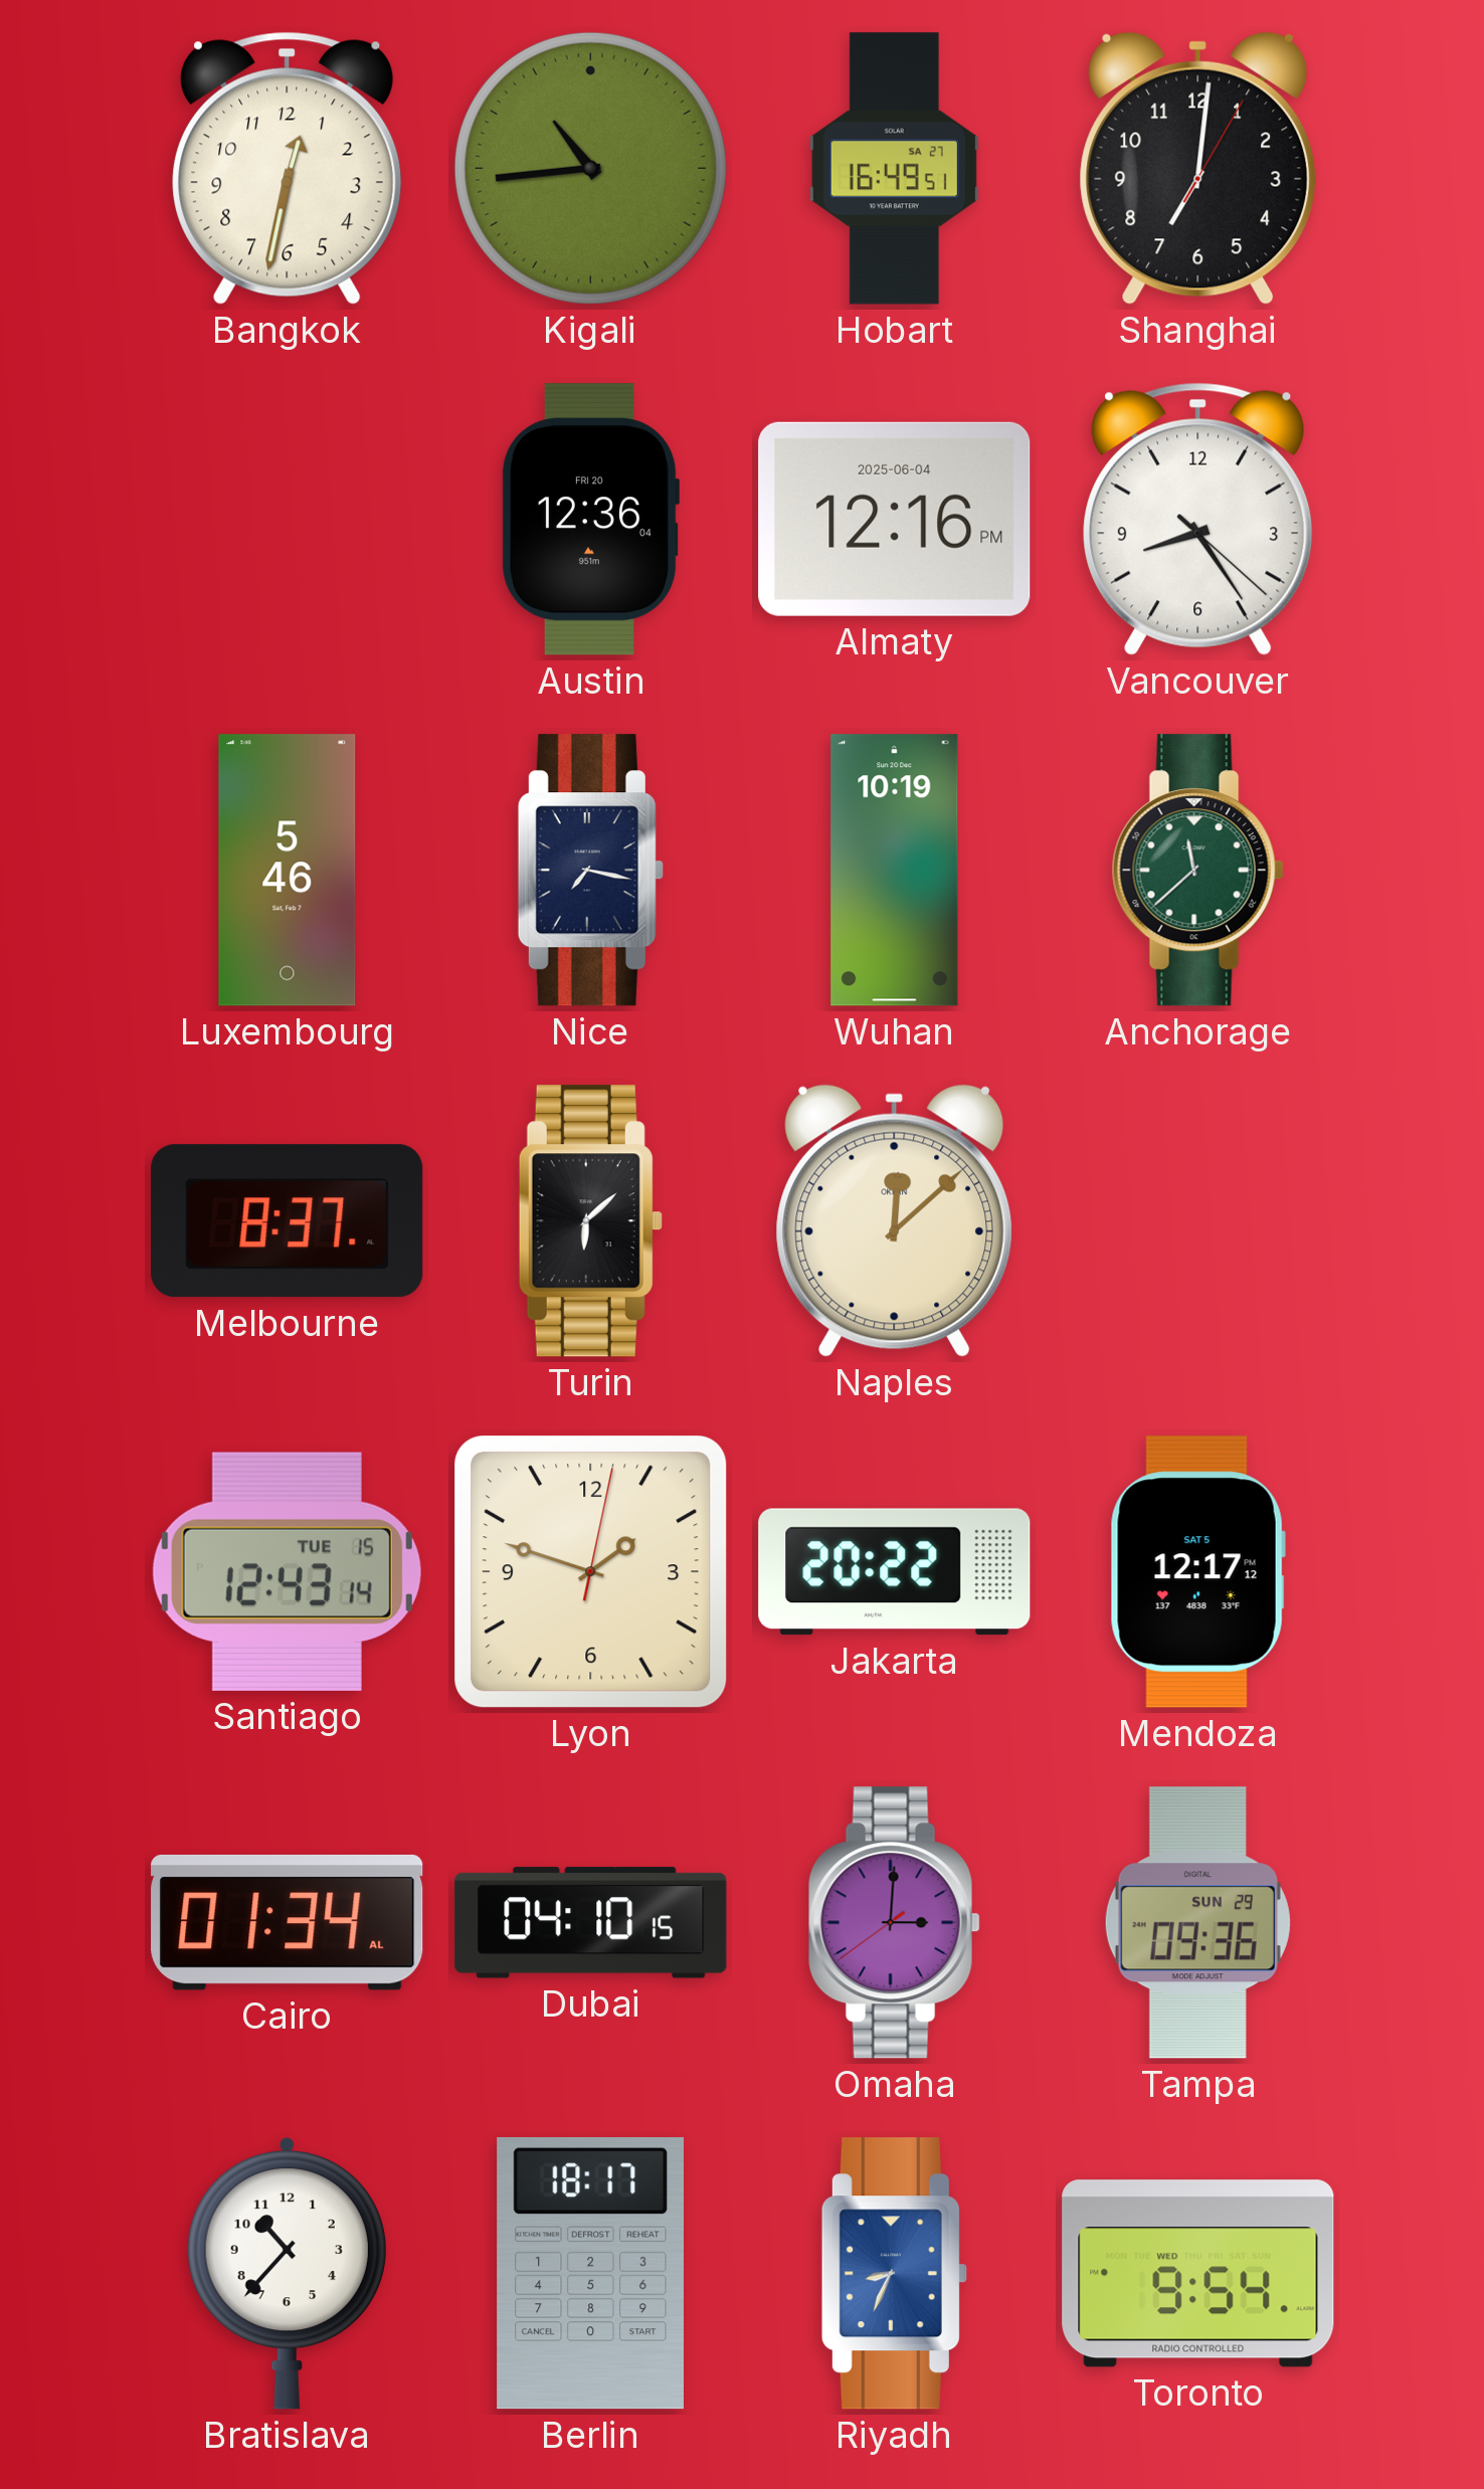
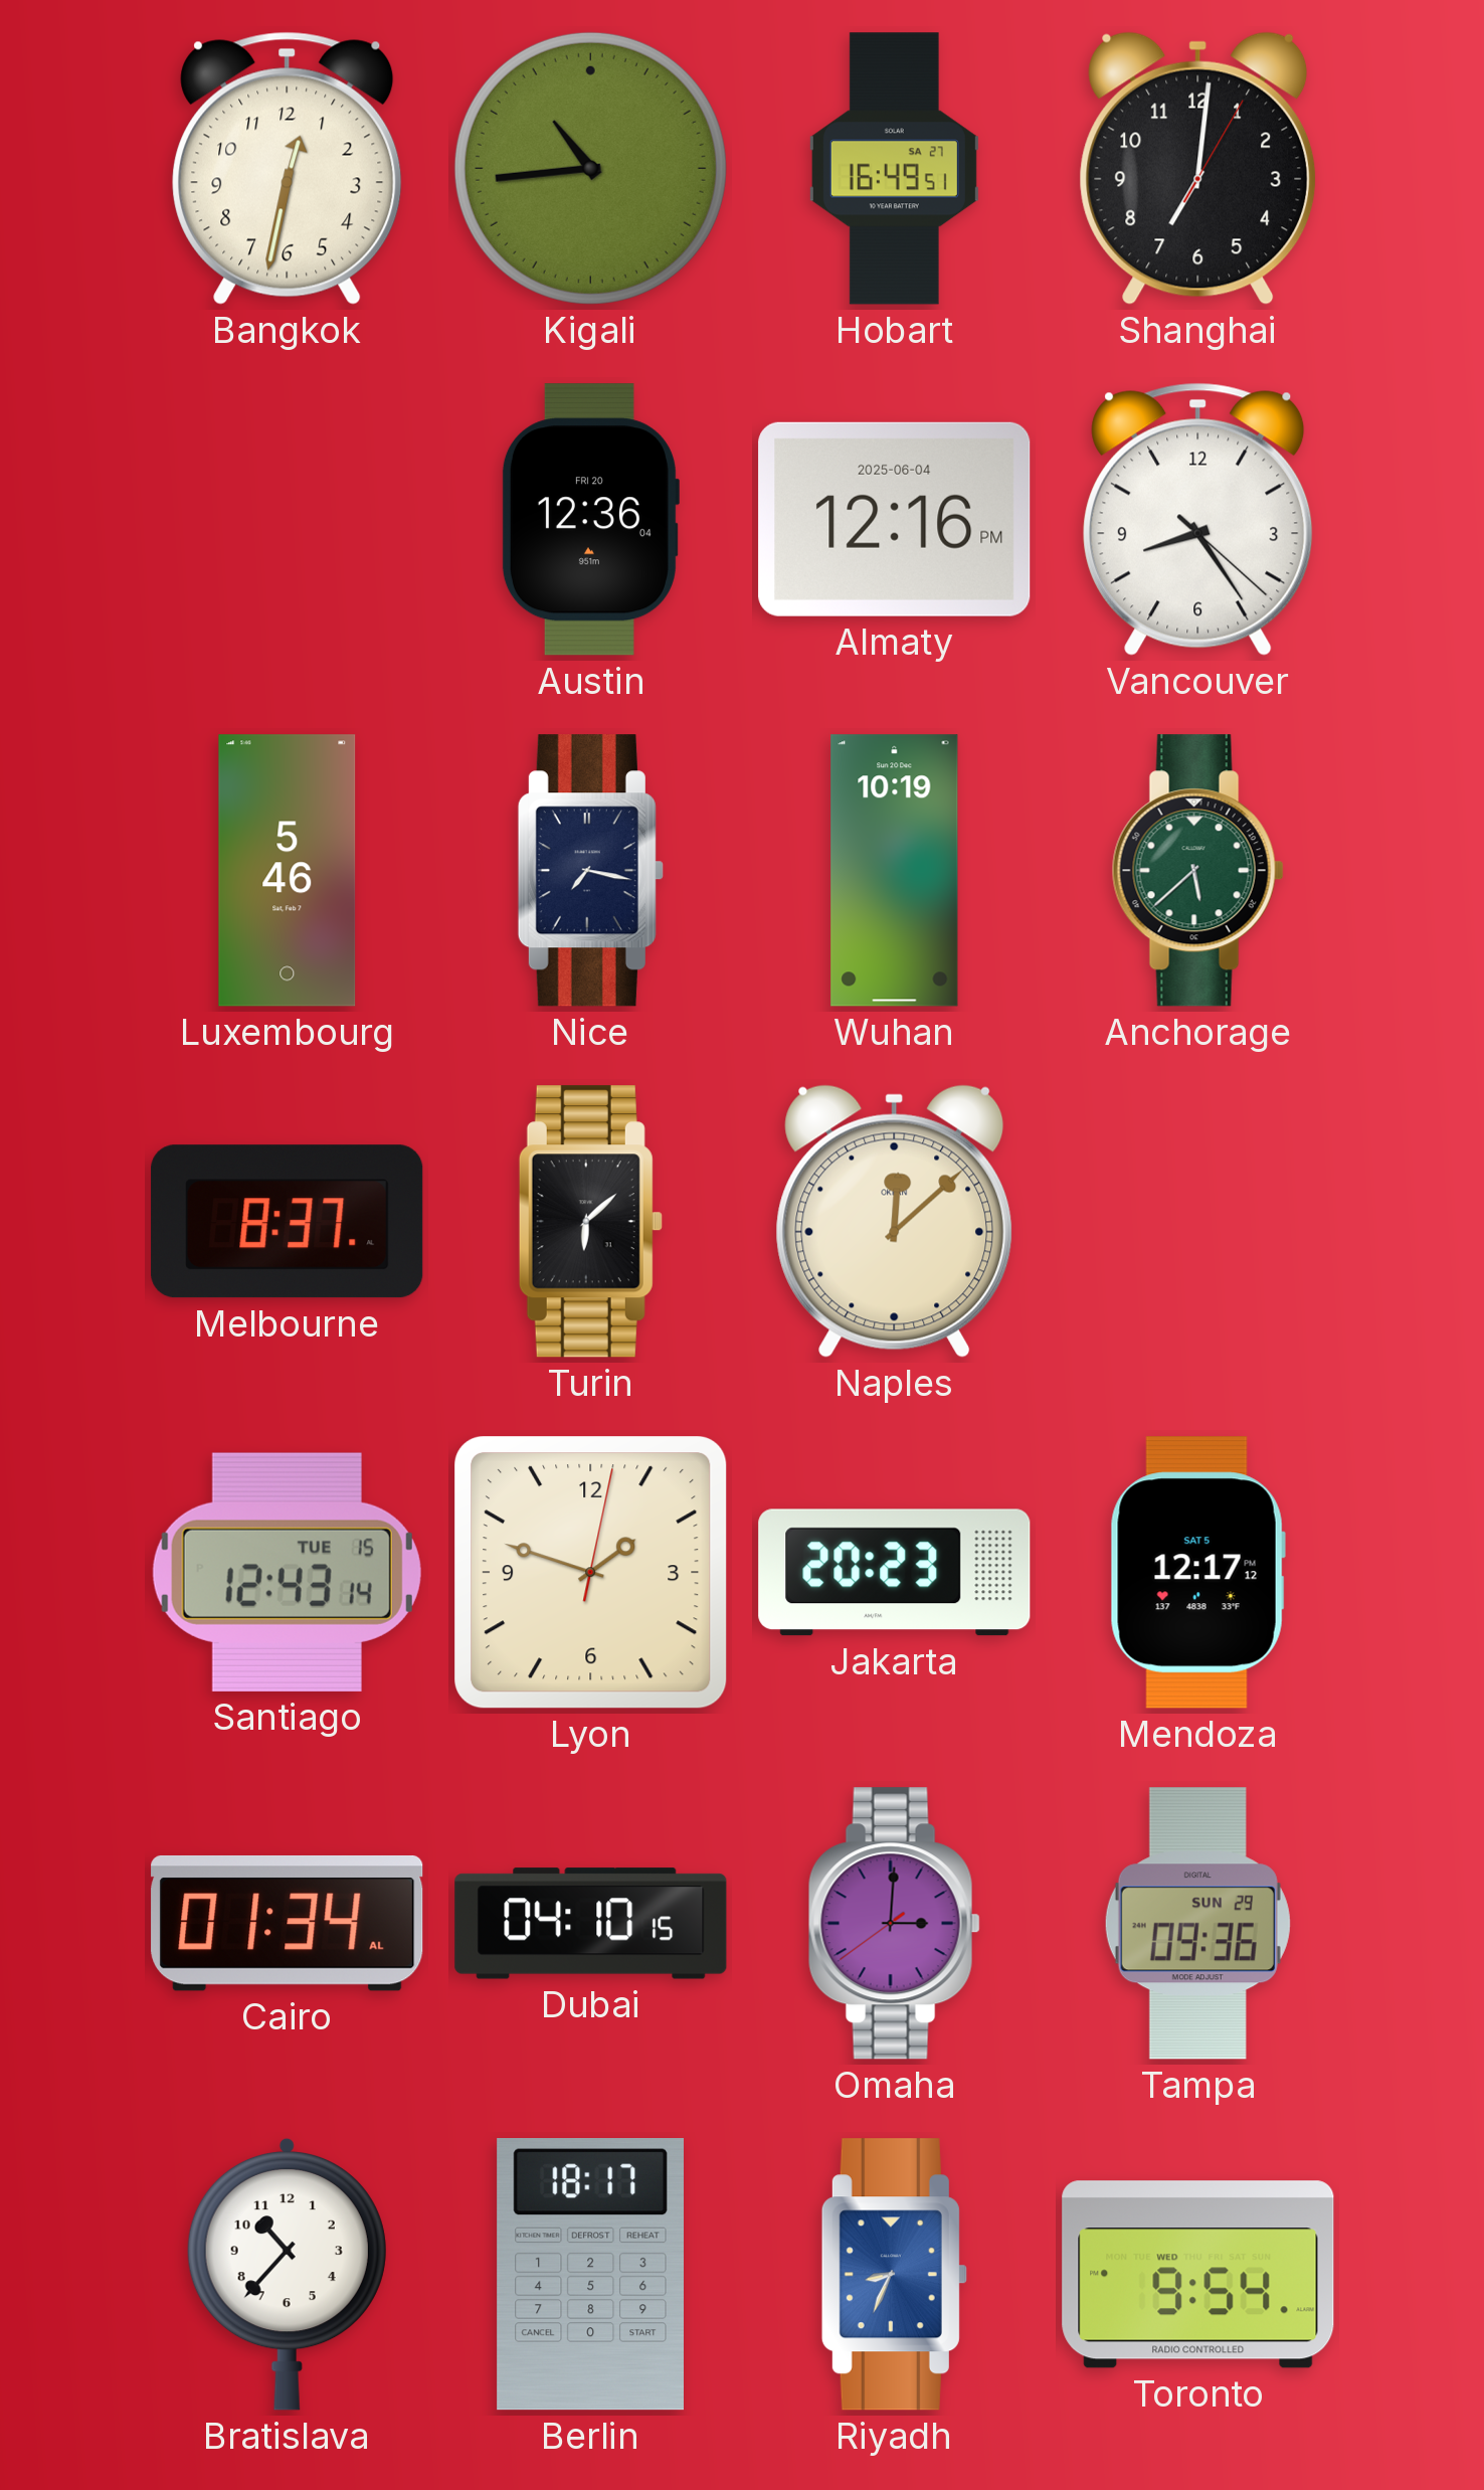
Anchorage: 11:38 -> 5:38
Jakarta: 20:22 -> 20:23
